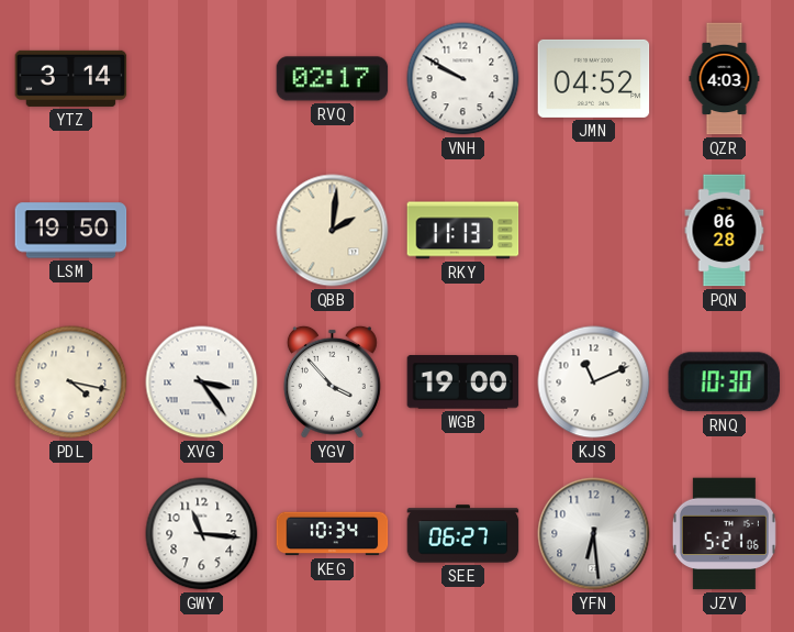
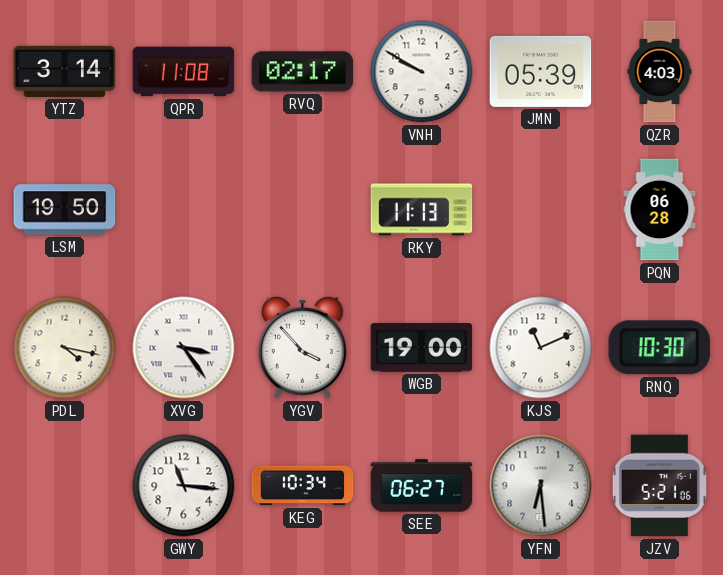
QPR: none -> 11:08
JMN: 04:52 -> 05:39
QBB: 2:01 -> none
